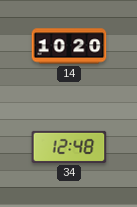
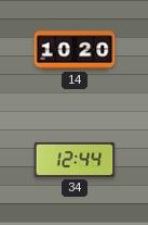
34: 12:48 -> 12:44
